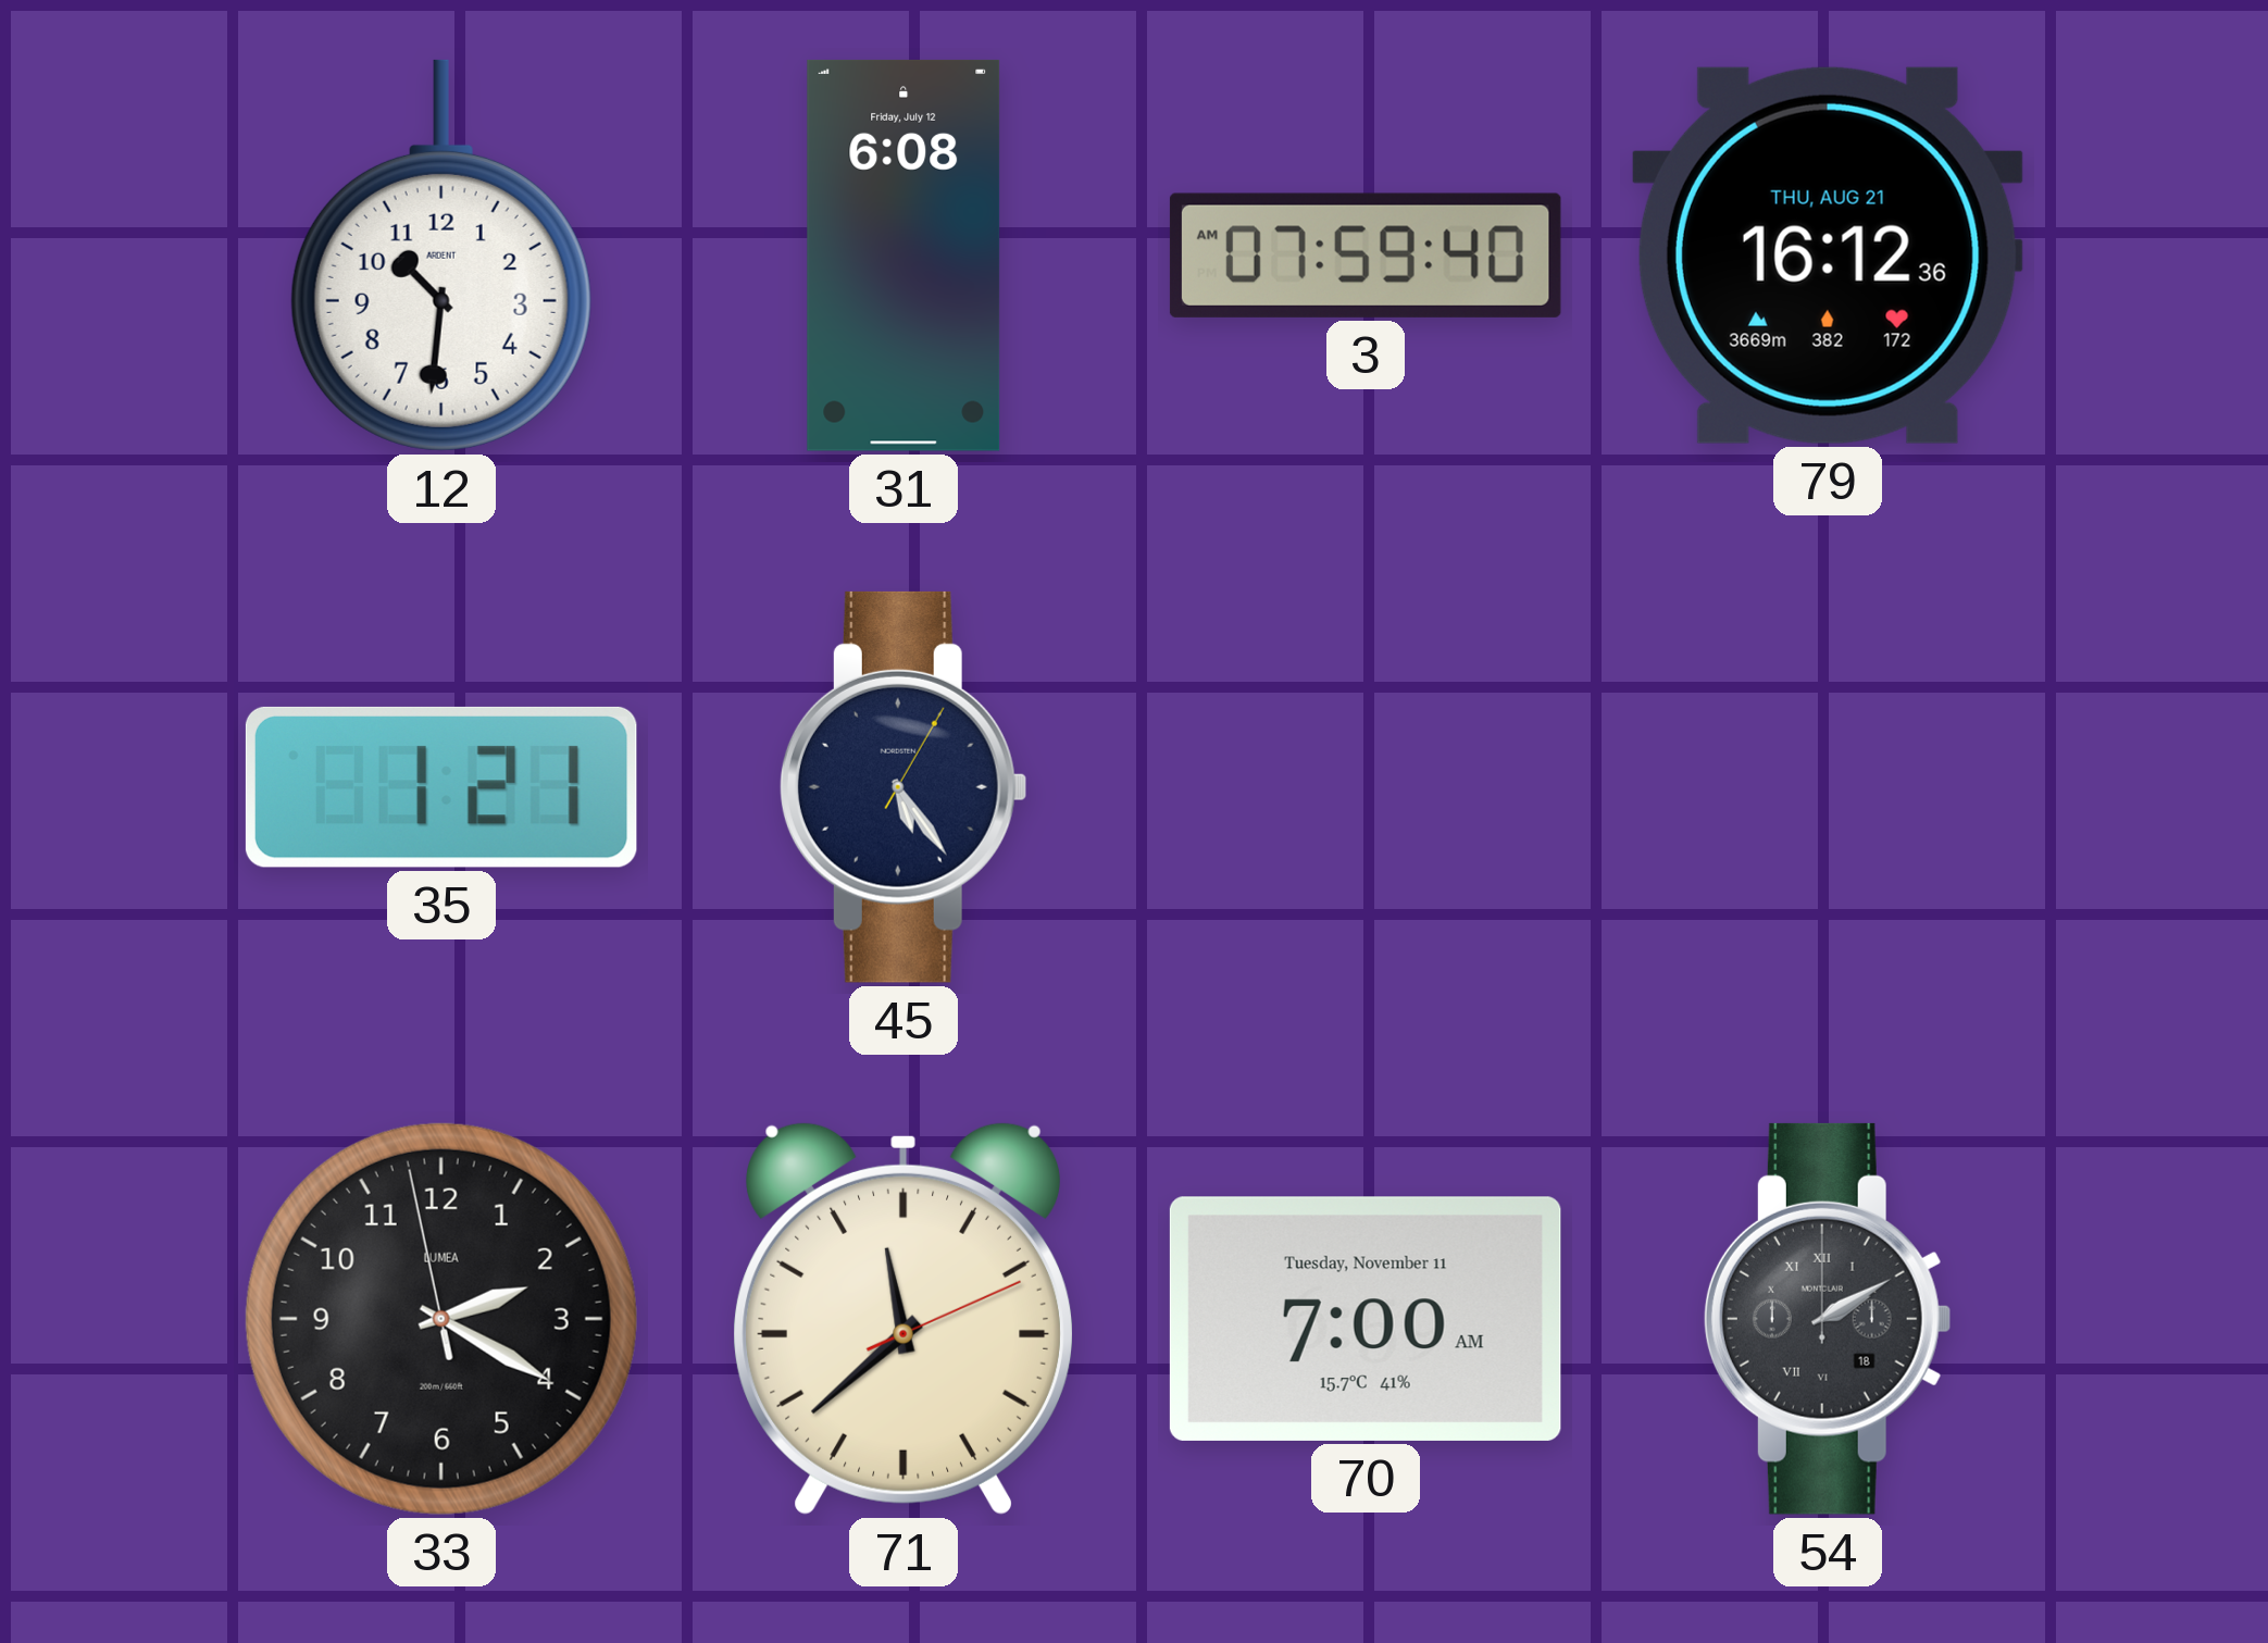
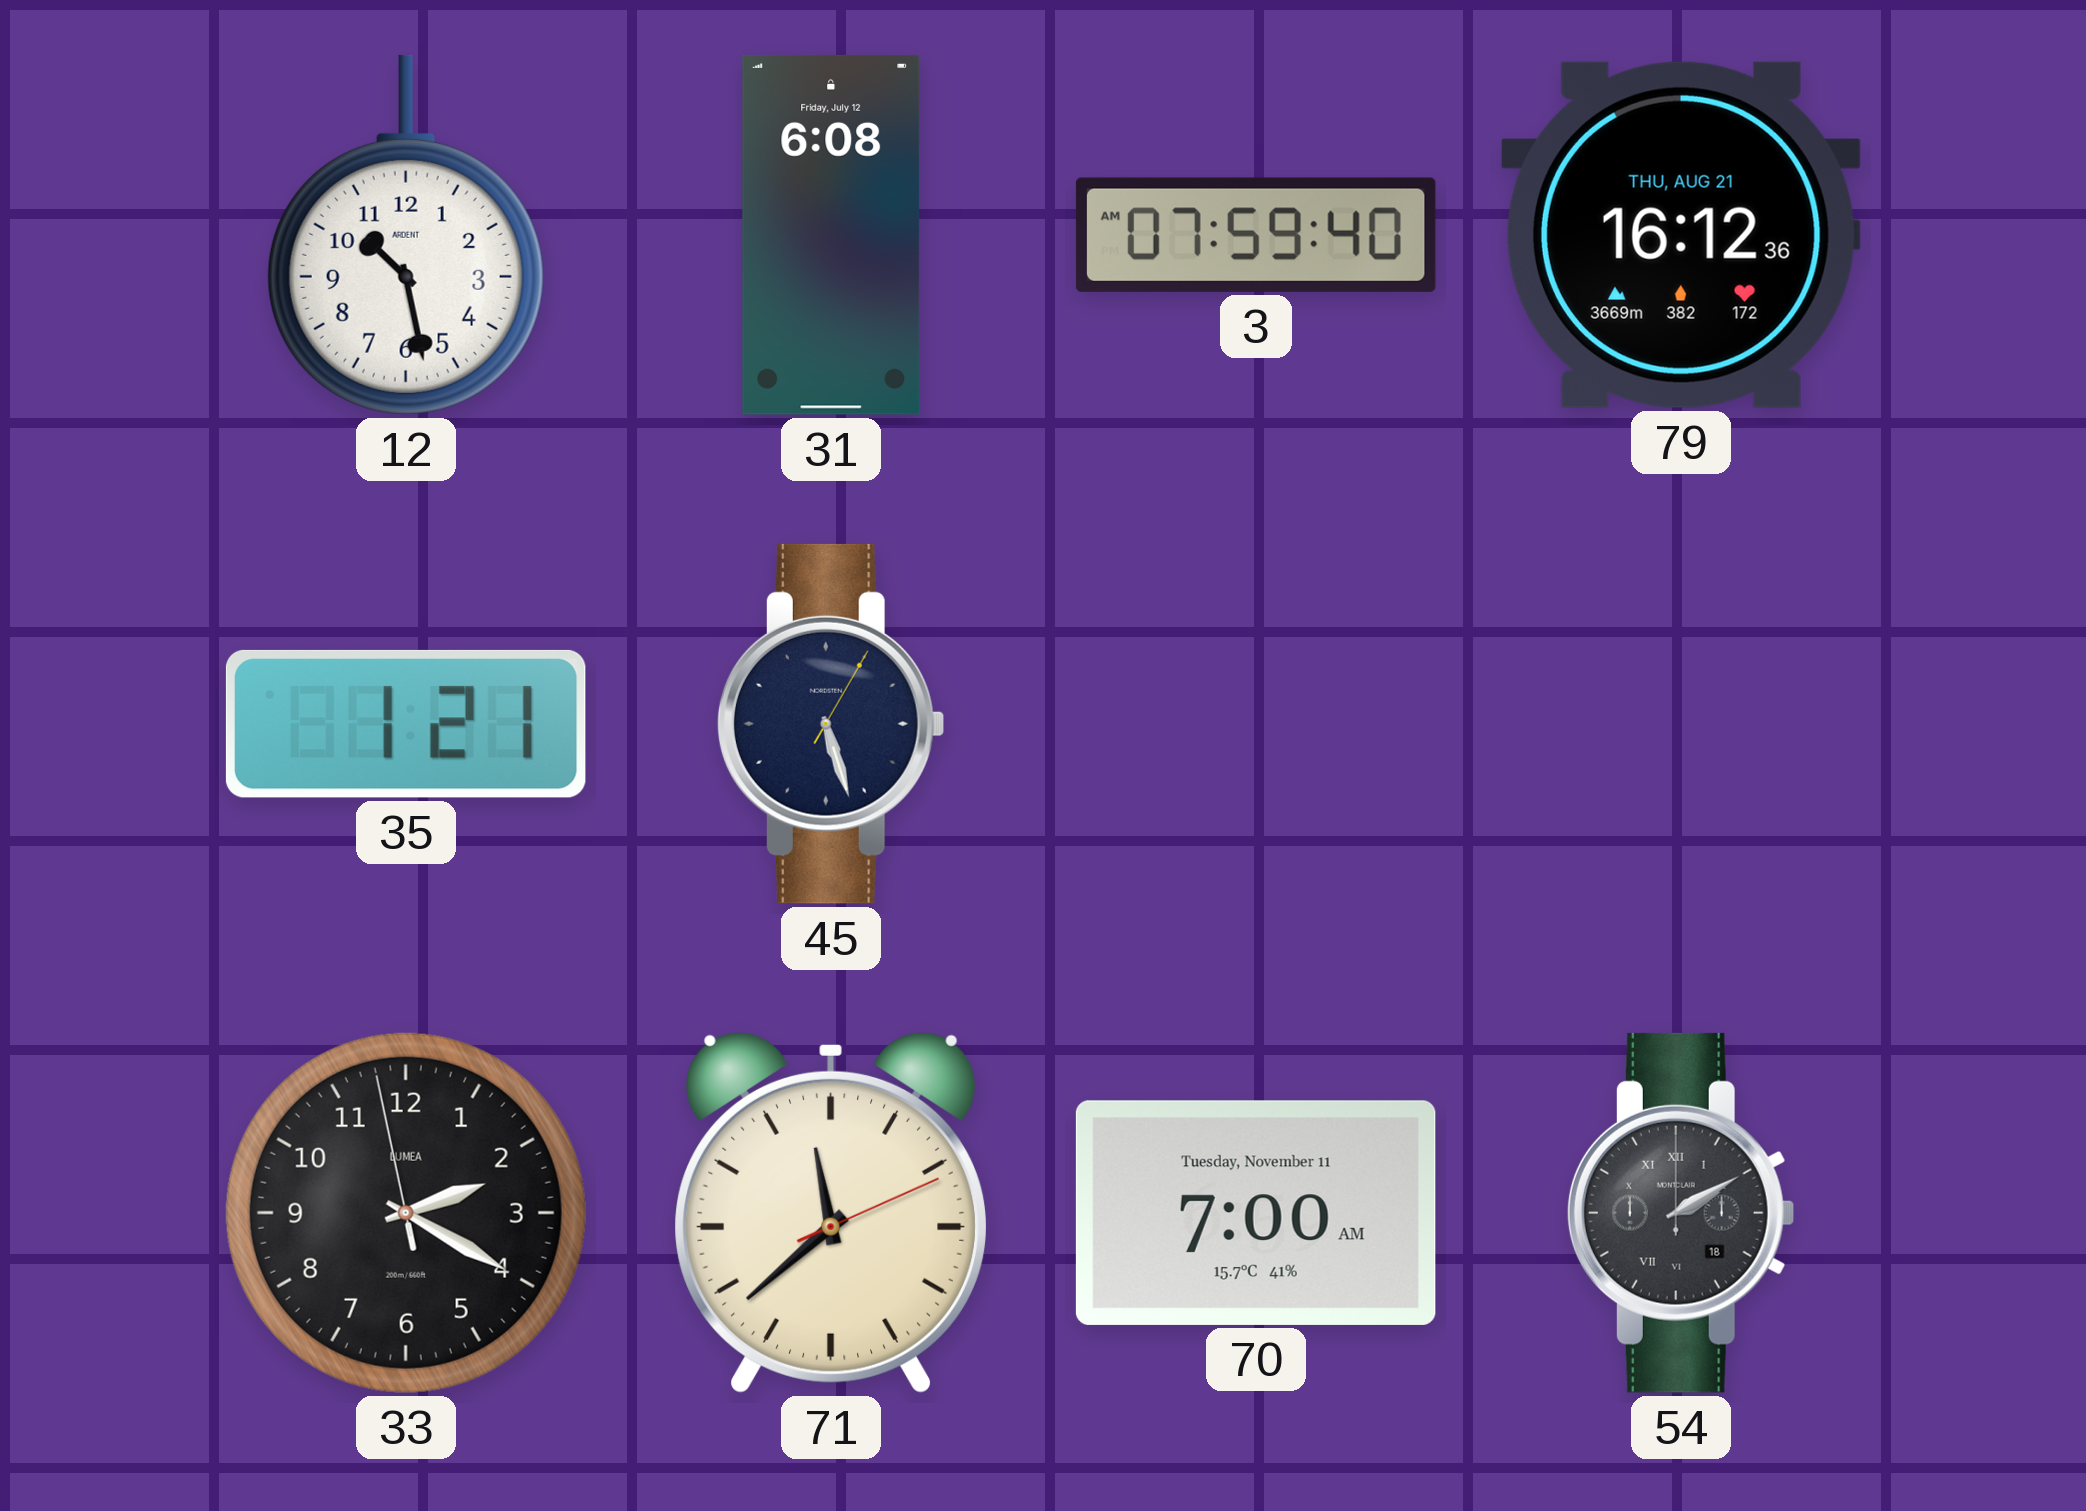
12: 10:31 -> 10:28
45: 5:24 -> 5:27
